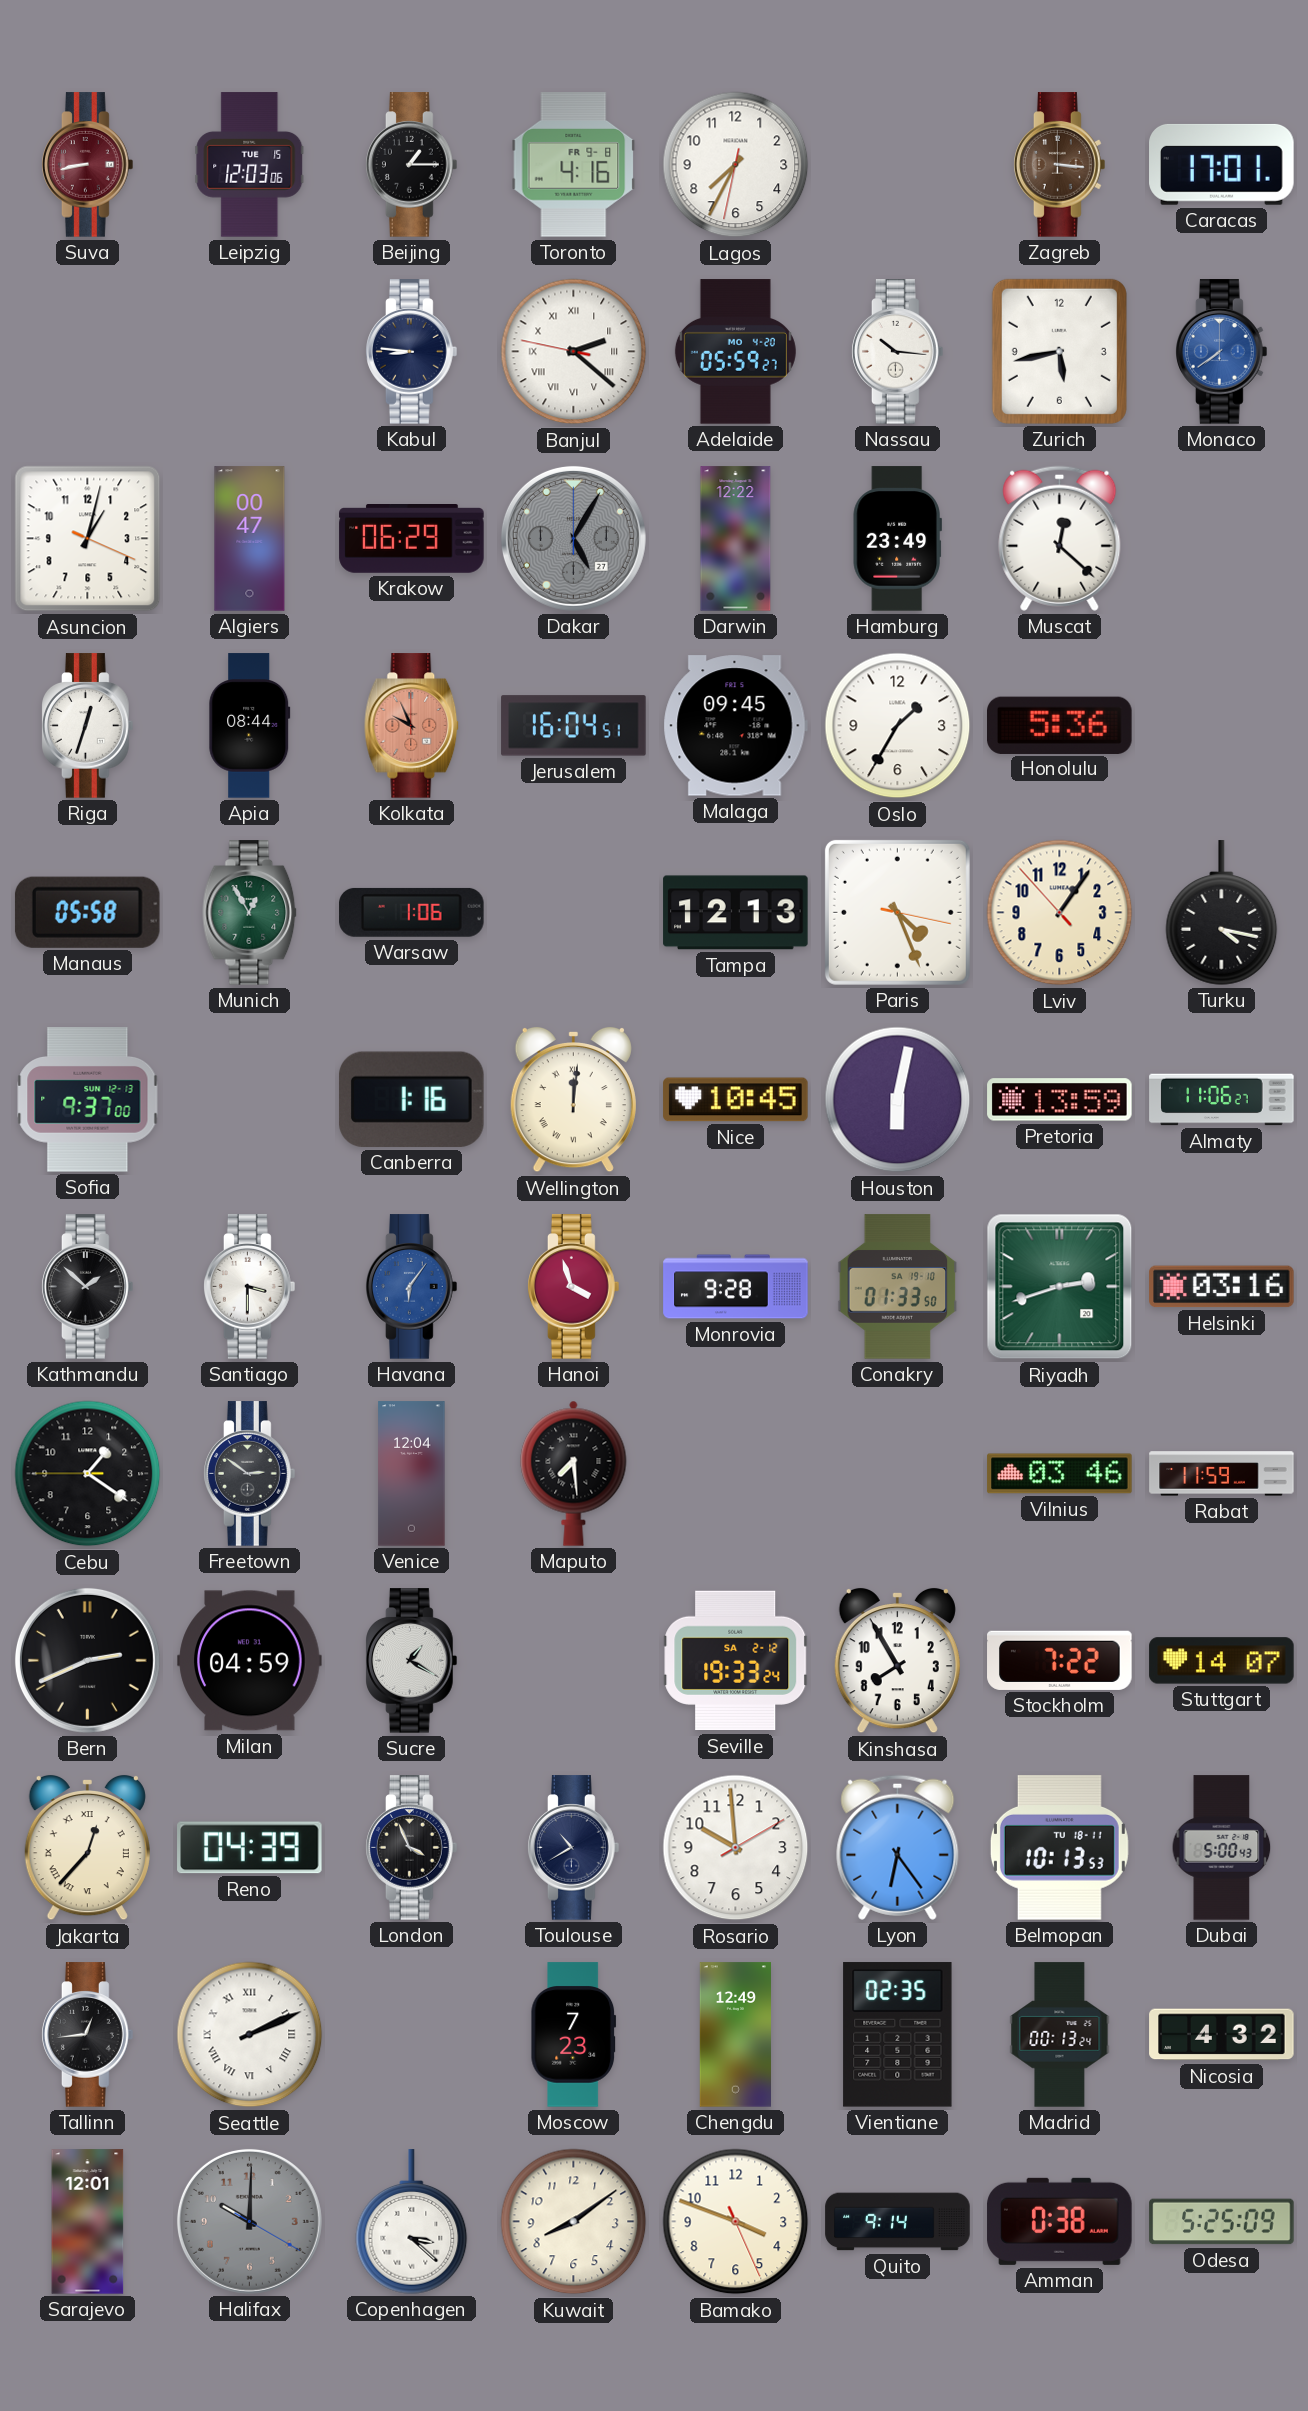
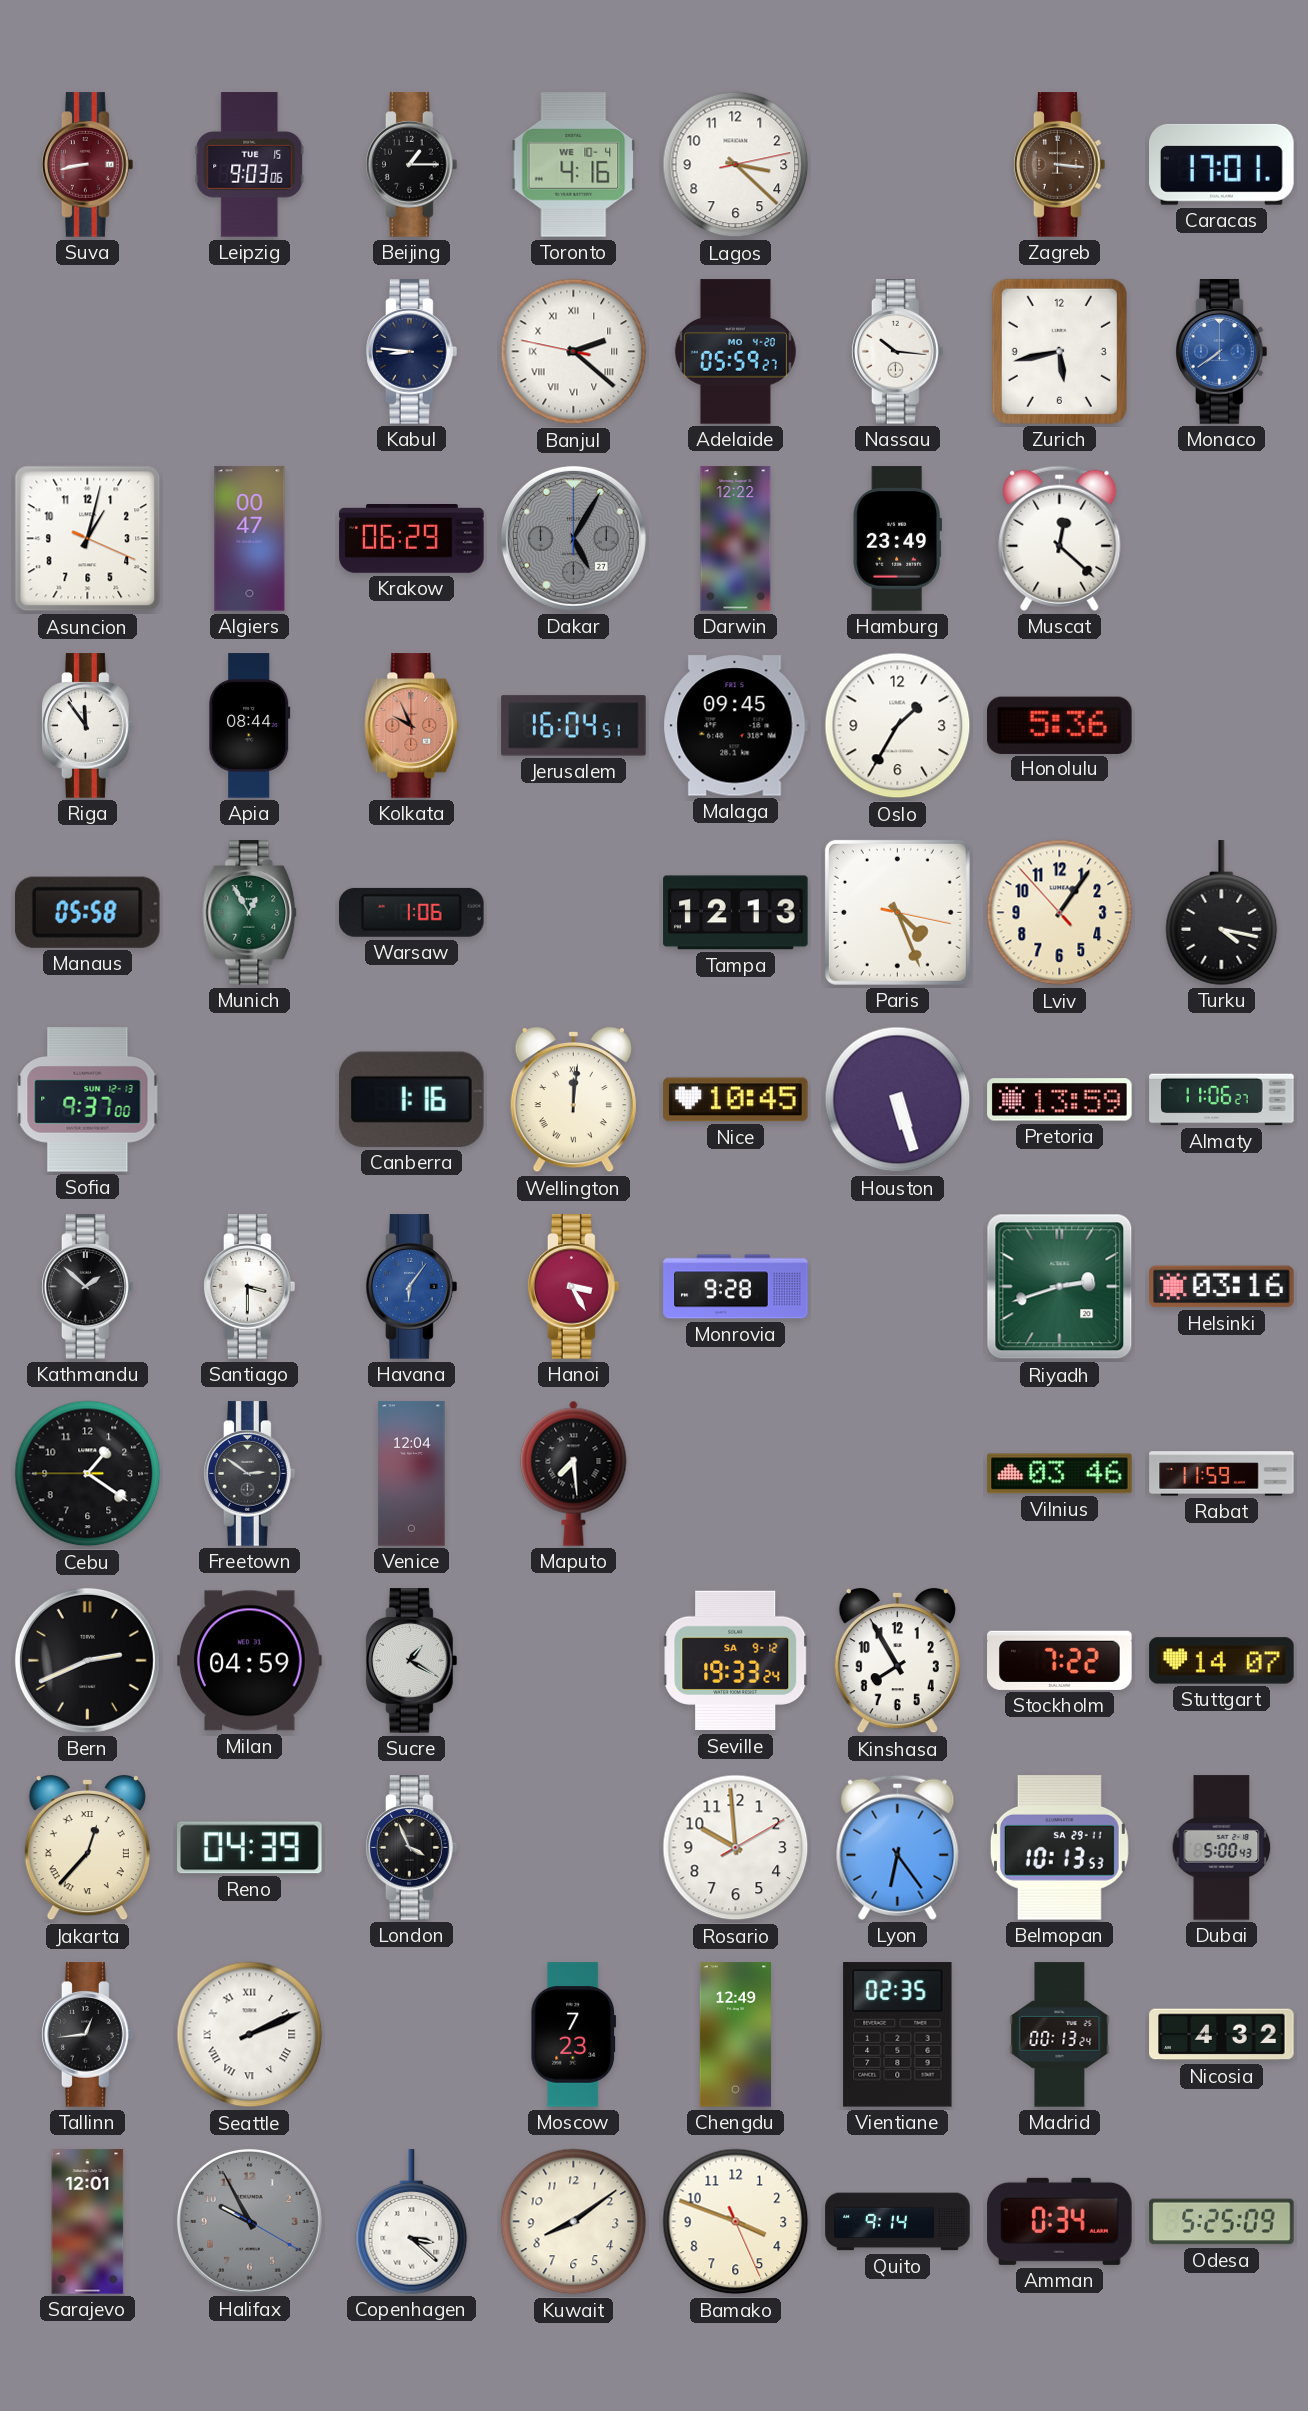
Leipzig: 12:03 -> 9:03
Toronto date: FR 9-8 -> WE 10-4
Lagos: 7:34 -> 3:22
Riga: 12:33 -> 11:54
Houston: 6:02 -> 5:27
Hanoi: 3:57 -> 3:25
Conakry: 01:33 -> none
Seville date: SA 2-12 -> SA 9-12
Toulouse: 10:40 -> none
Belmopan date: TU 18-11 -> SA 29-11
Halifax: 10:00 -> 9:55
Amman: 0:38 -> 0:34
